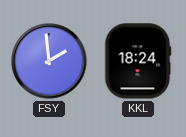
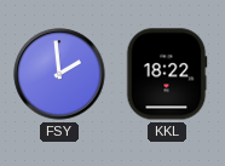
KKL: 18:24 -> 18:22
